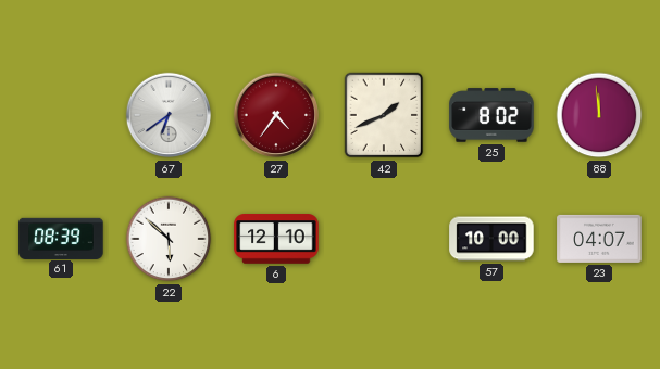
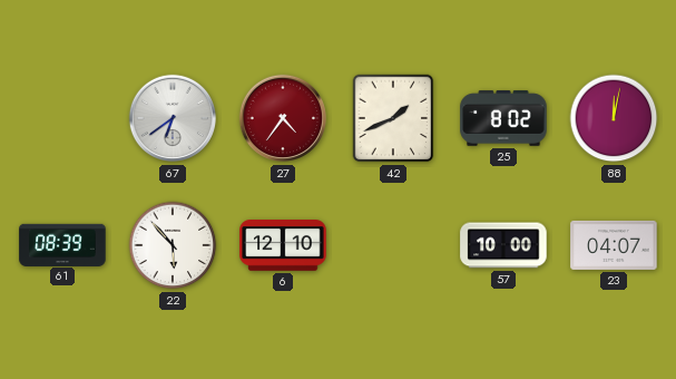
88: 11:59 -> 12:02
22: 5:52 -> 5:53
